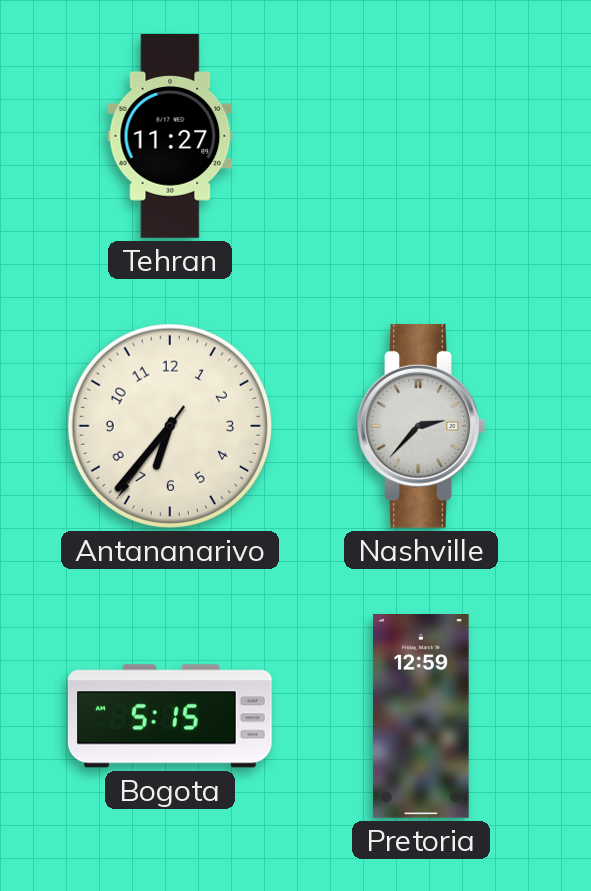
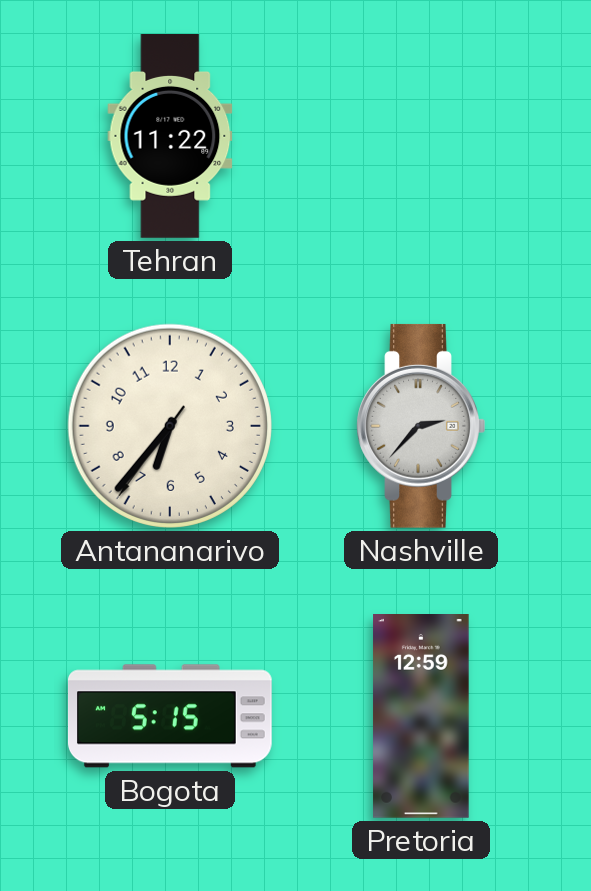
Tehran: 11:27 -> 11:22
